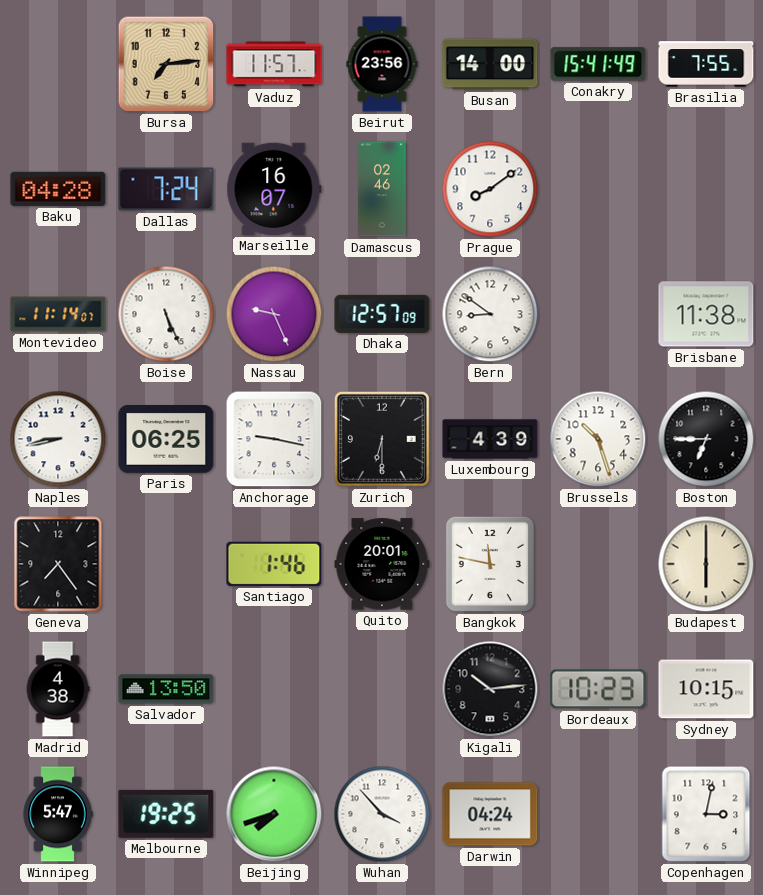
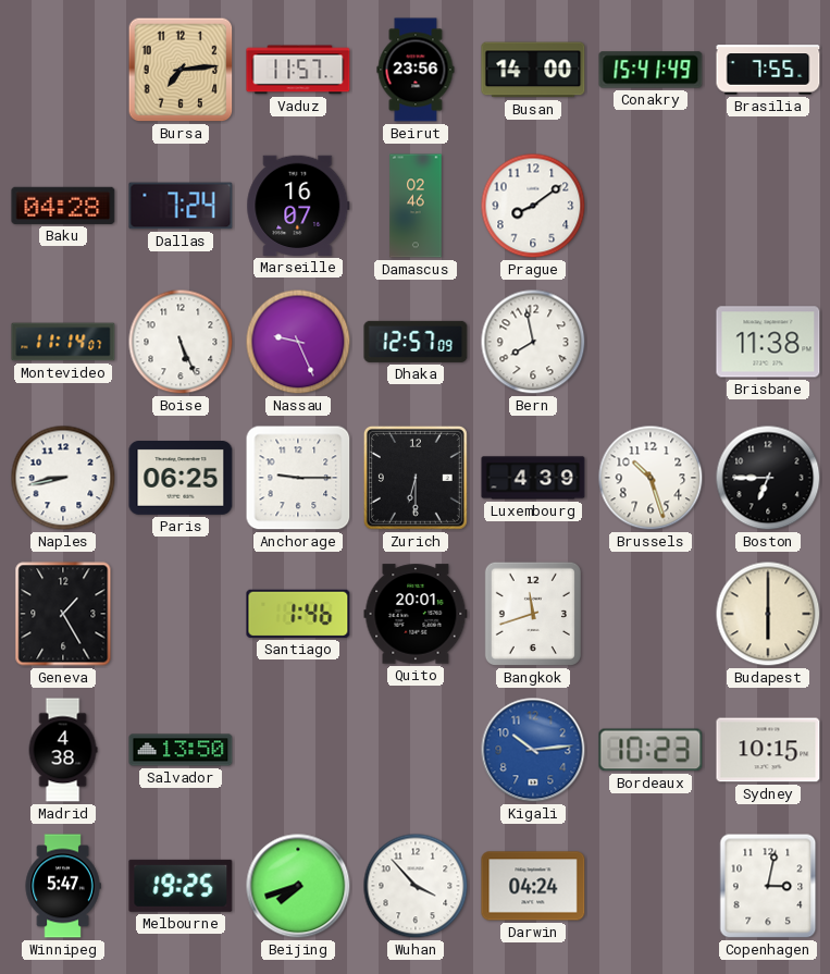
Bern: 8:51 -> 7:58
Anchorage: 9:17 -> 9:15
Geneva: 7:24 -> 1:25
Bangkok: 11:47 -> 11:42
Kigali dial: black -> blue
